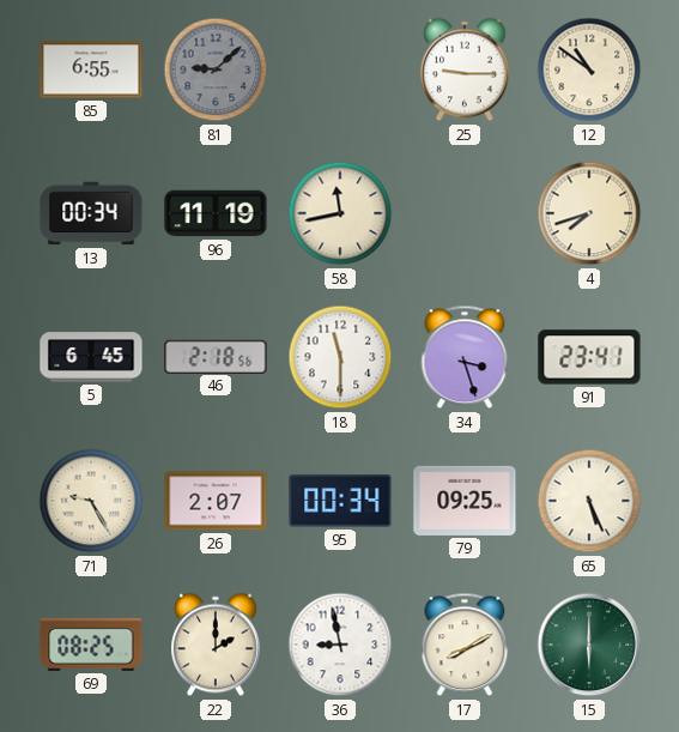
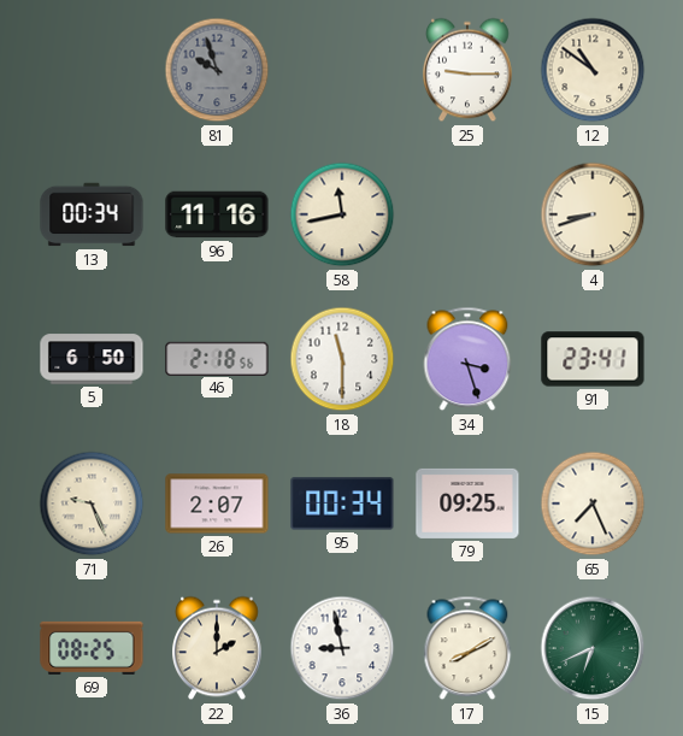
85: 6:55 -> none
81: 9:08 -> 9:57
96: 11:19 -> 11:16
4: 7:42 -> 8:42
5: 6:45 -> 6:50
71: 9:25 -> 9:26
65: 5:26 -> 7:26
15: 6:00 -> 6:41
